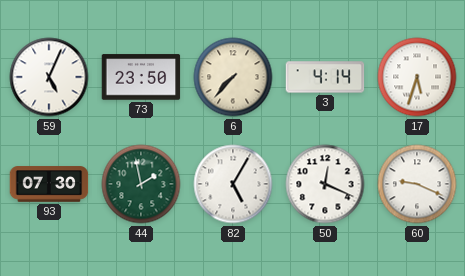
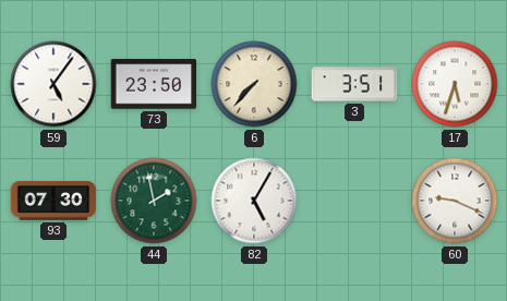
59: 5:04 -> 5:06
3: 4:14 -> 3:51
50: 12:19 -> none
